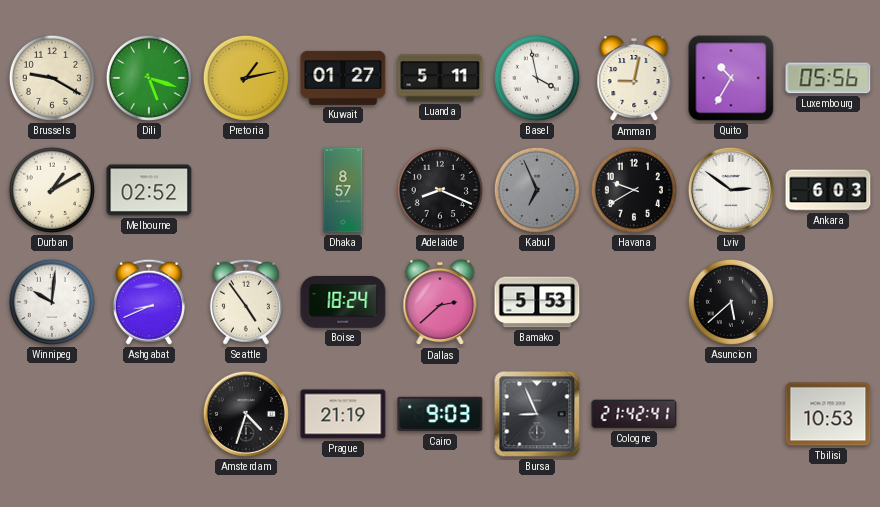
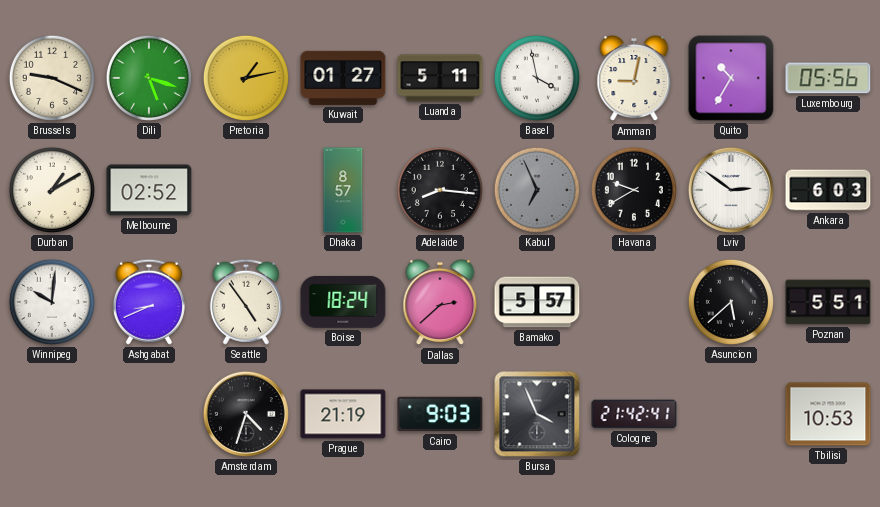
Brussels: 9:20 -> 9:19
Adelaide: 8:19 -> 8:16
Bamako: 5:53 -> 5:57
Poznan: none -> 5:51
Bursa: 8:56 -> 3:56
